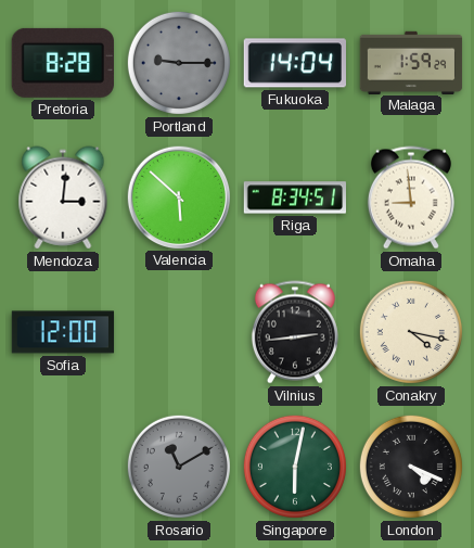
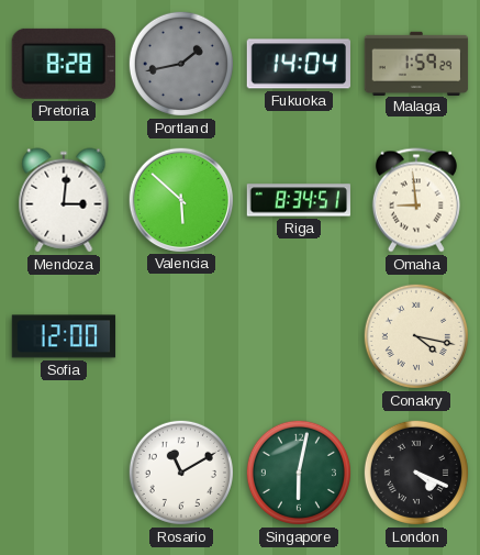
Portland: 9:15 -> 1:43
Vilnius: 2:44 -> none
Rosario dial: grey -> white
